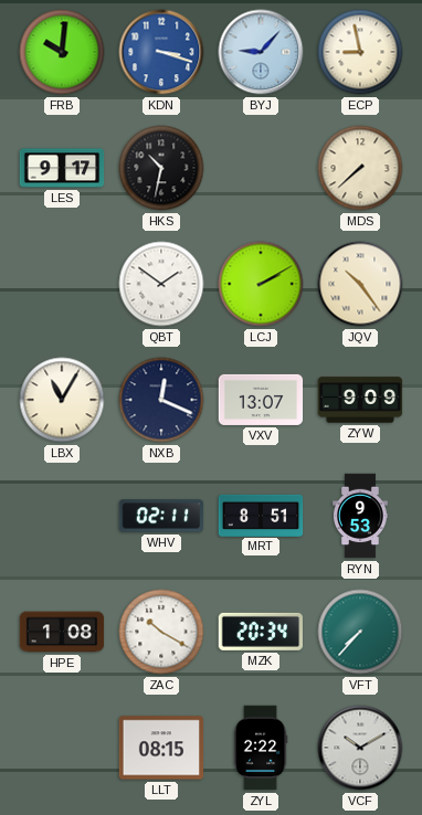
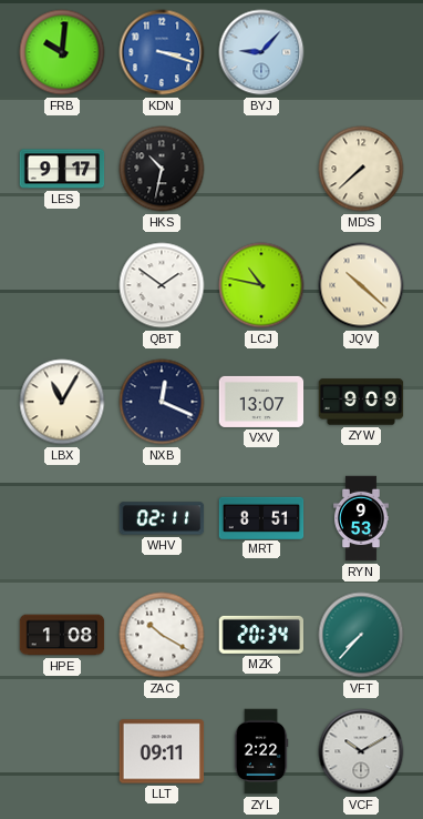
ECP: 8:58 -> none
LCJ: 2:10 -> 10:47
JQV: 10:24 -> 10:22
LLT: 08:15 -> 09:11
